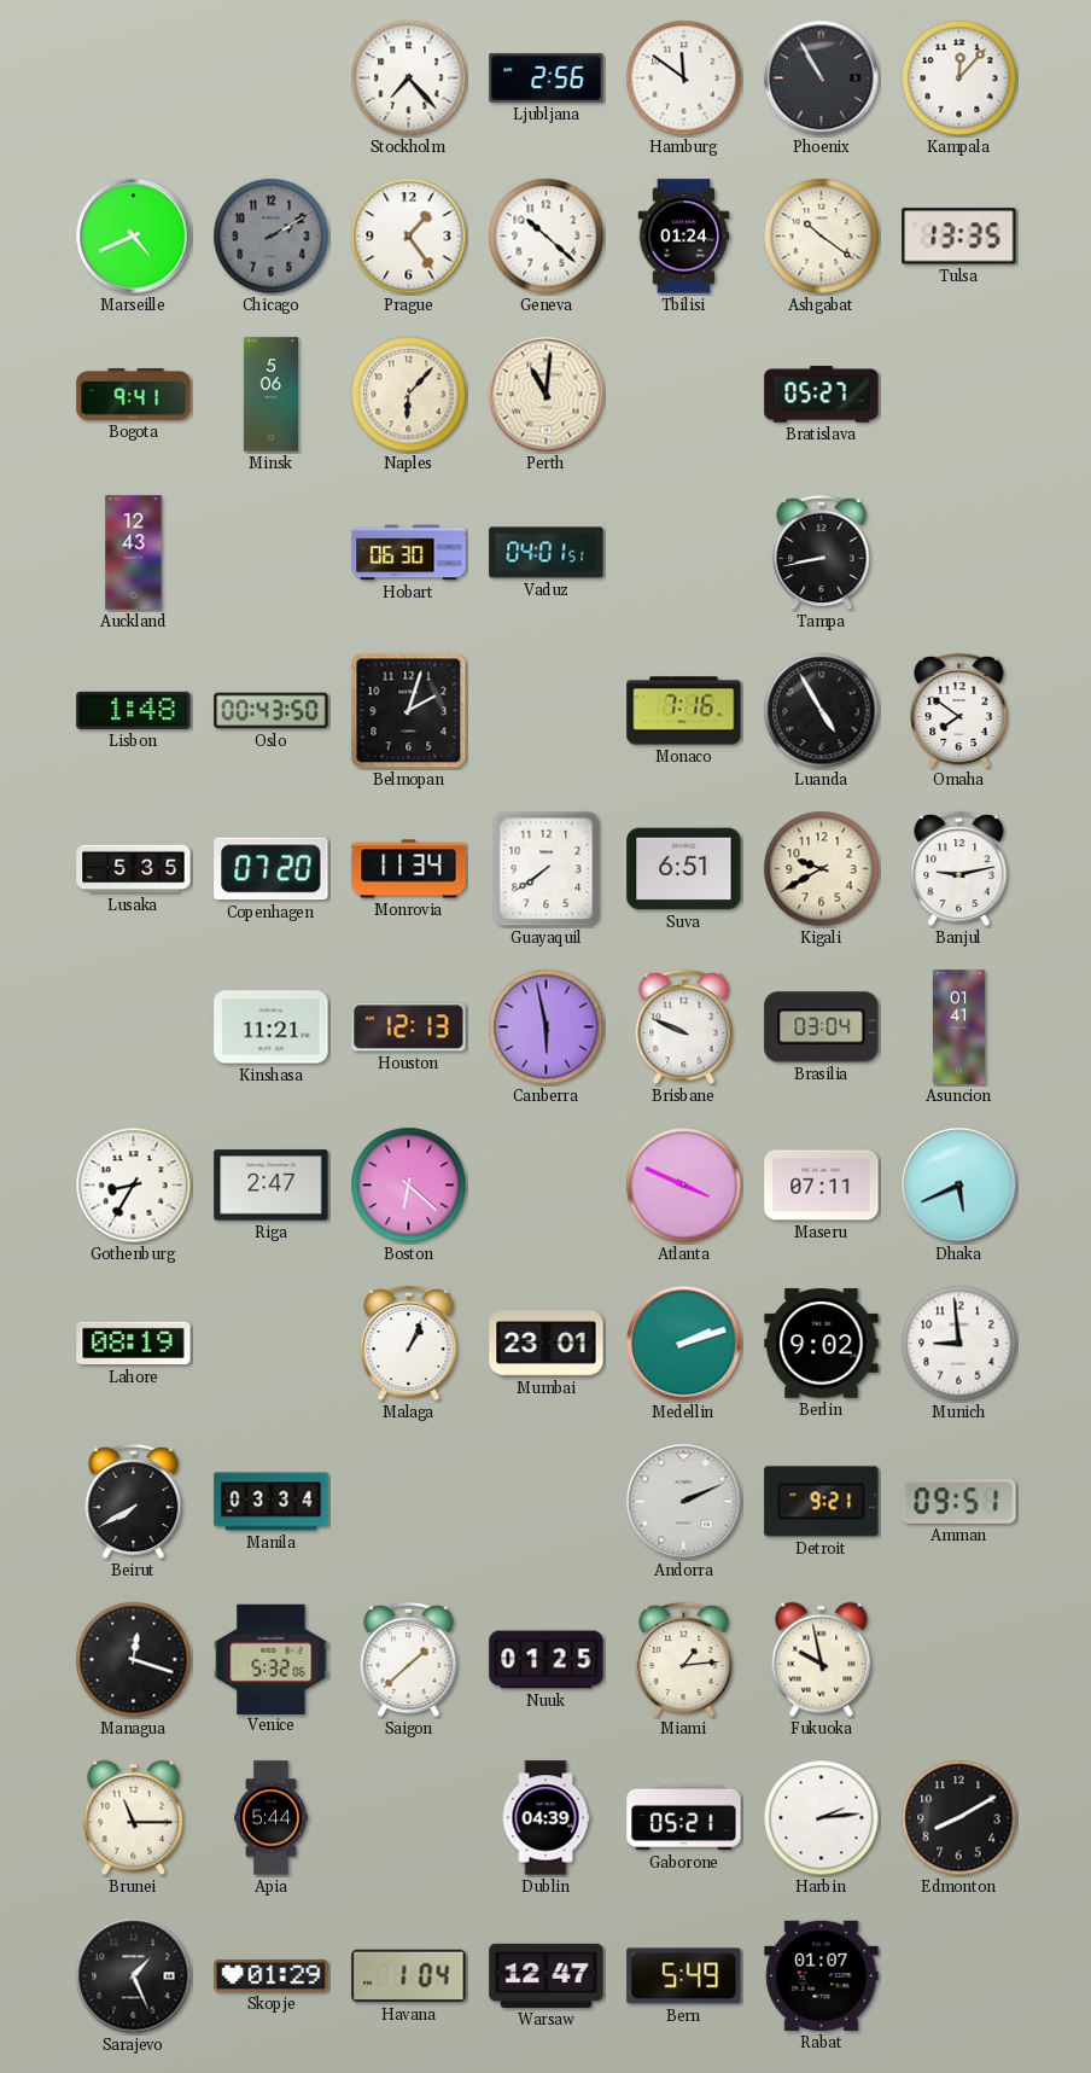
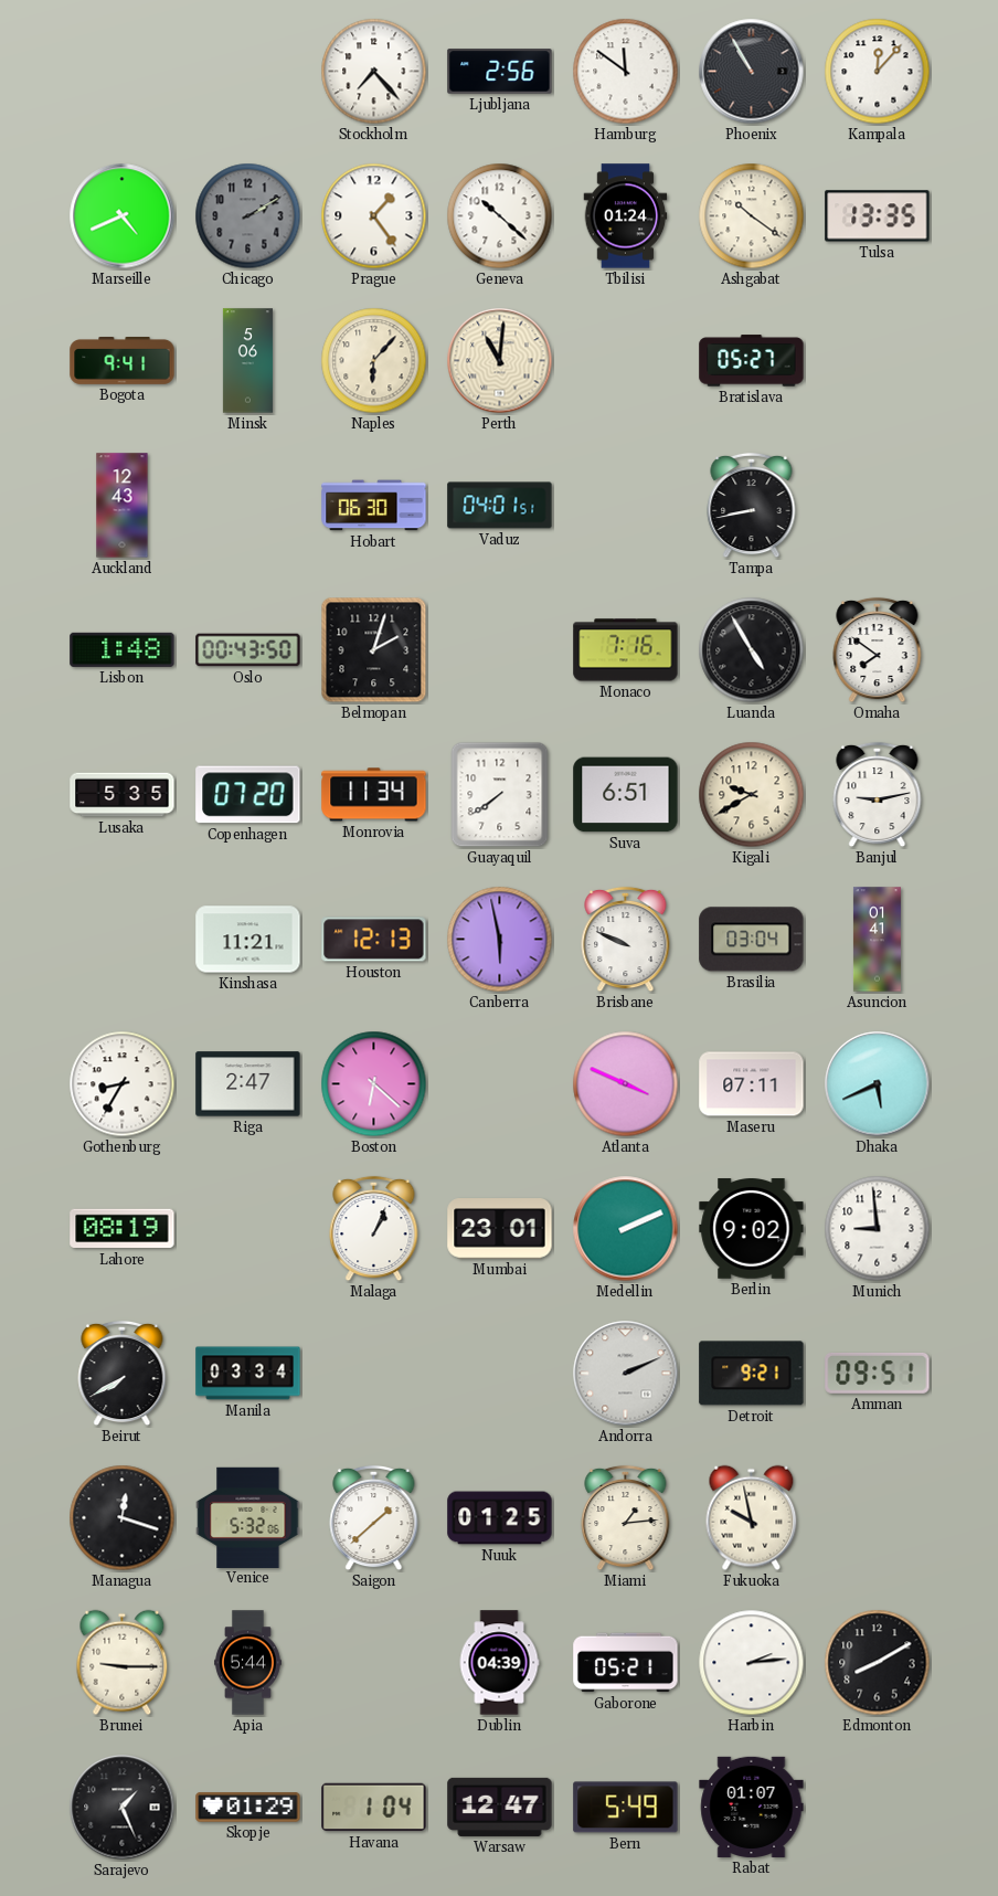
Medellin: 2:12 -> 2:11
Brunei: 11:15 -> 9:15
